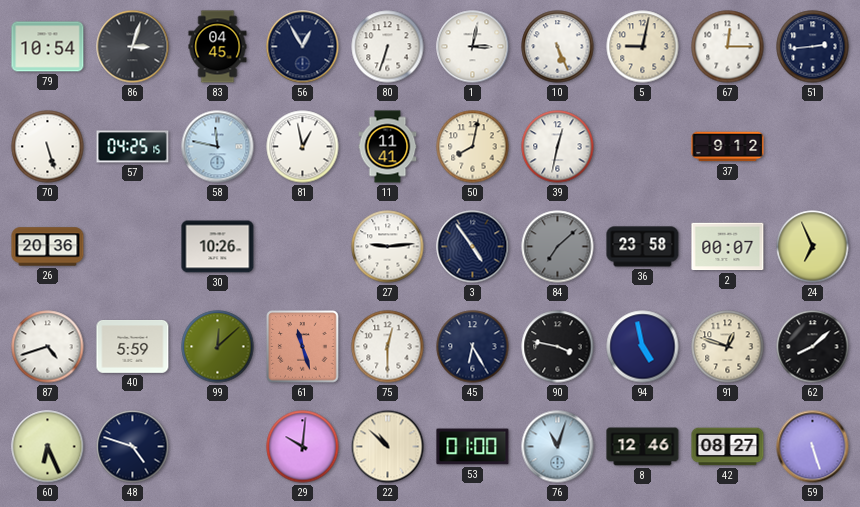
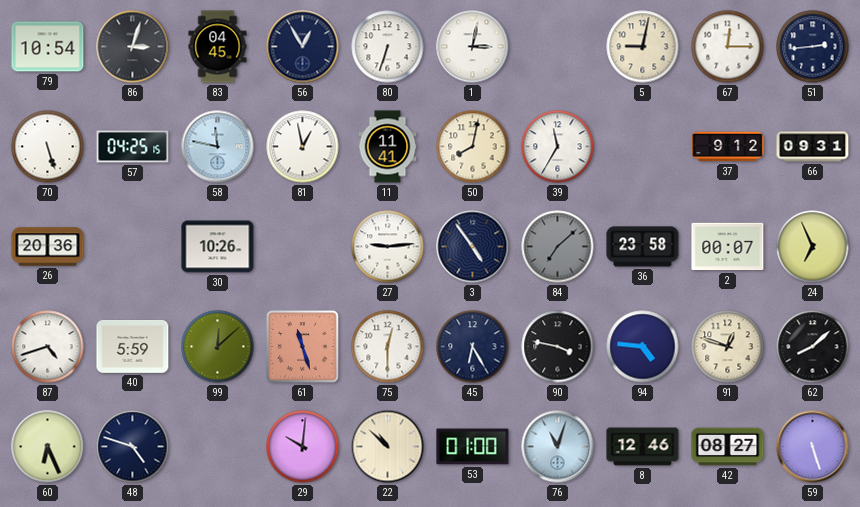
10: 5:26 -> none
39: 12:32 -> 11:35
66: none -> 09:31
94: 4:58 -> 4:46
